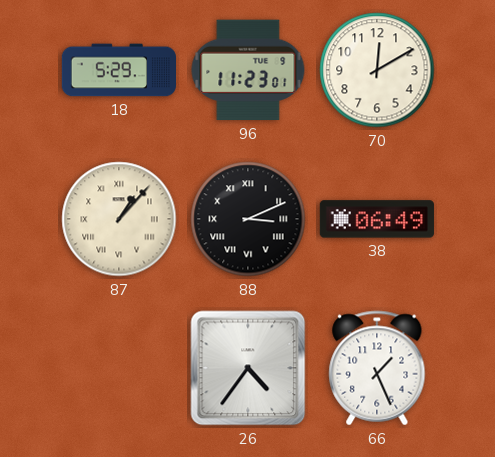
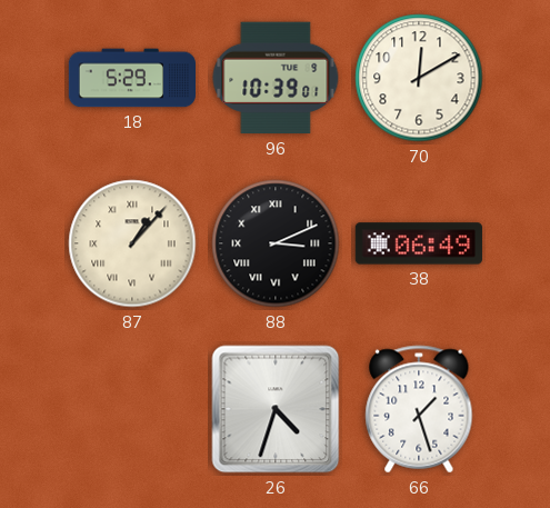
96: 11:23 -> 10:39
26: 4:36 -> 4:33
66: 1:26 -> 1:27
